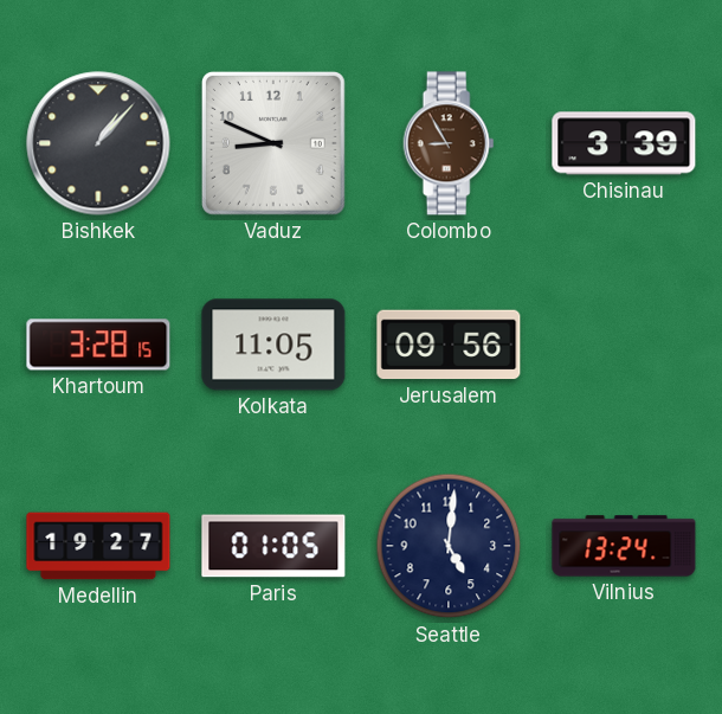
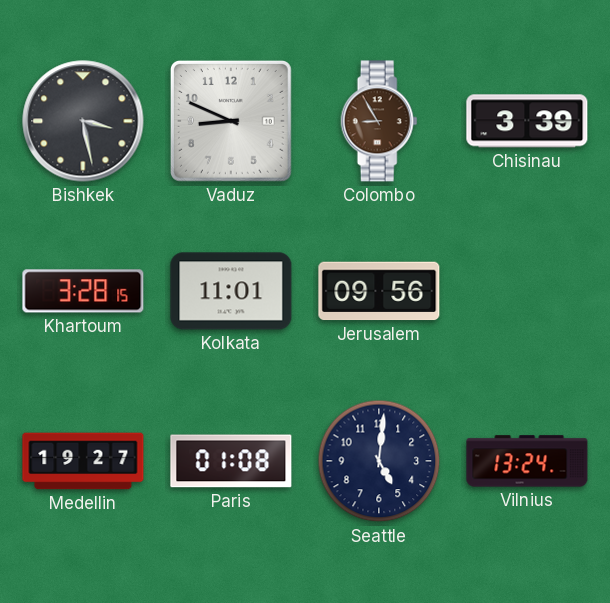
Bishkek: 1:07 -> 3:28
Kolkata: 11:05 -> 11:01
Paris: 01:05 -> 01:08
